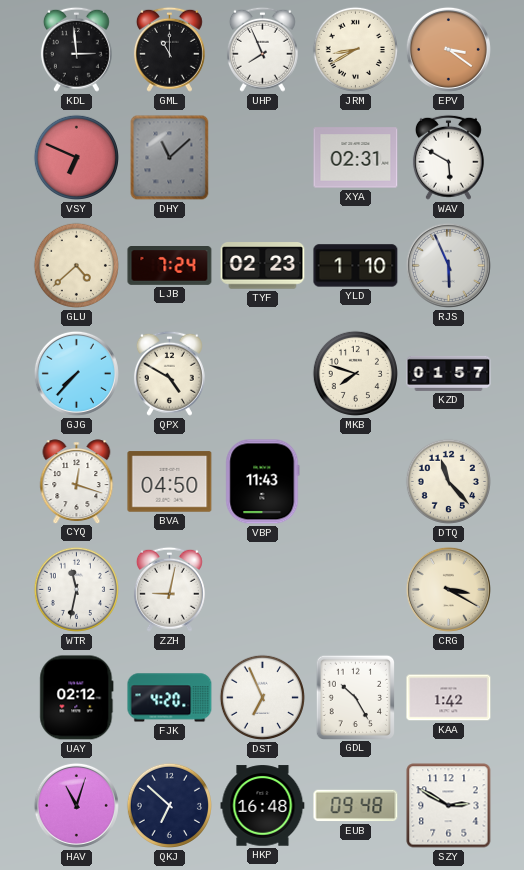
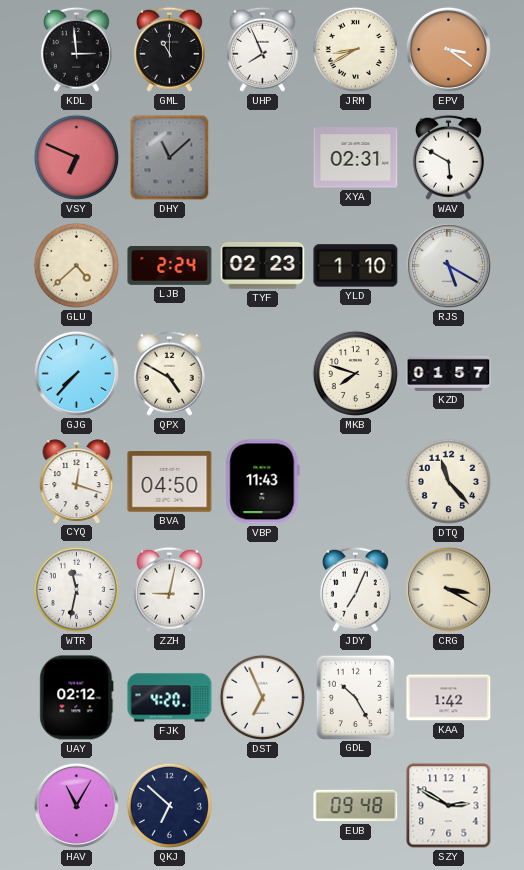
LJB: 7:24 -> 2:24
RJS: 5:56 -> 5:20
JDY: none -> 7:04
HAV: 11:03 -> 11:05
HKP: 16:48 -> none
